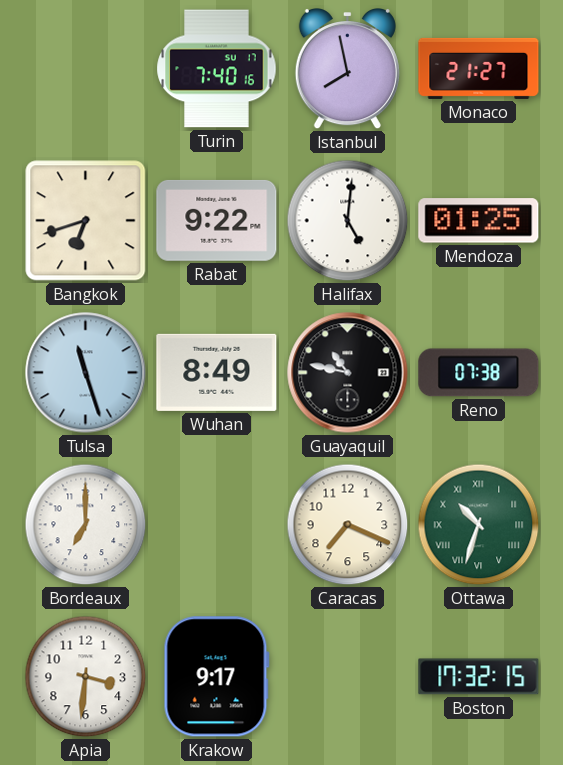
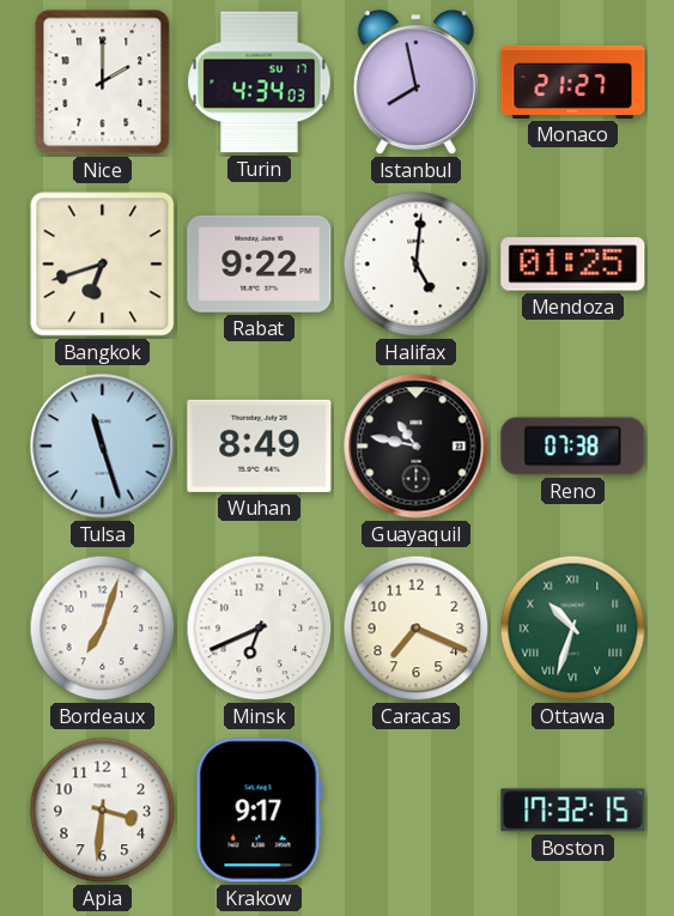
Nice: none -> 2:00
Turin: 7:40 -> 4:34
Bordeaux: 7:00 -> 7:03
Minsk: none -> 6:41
